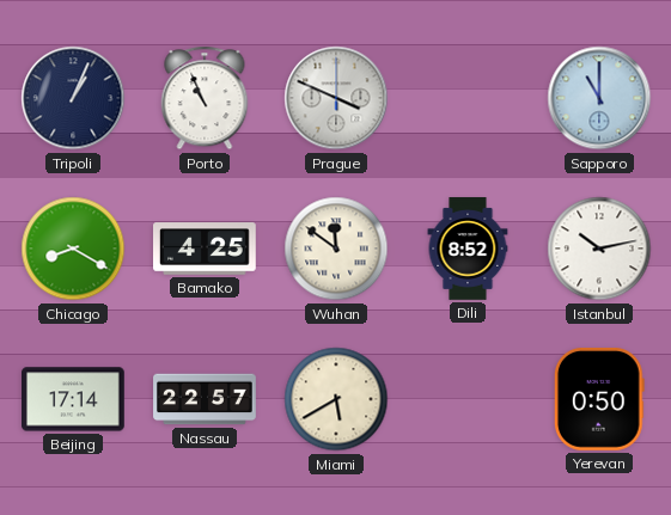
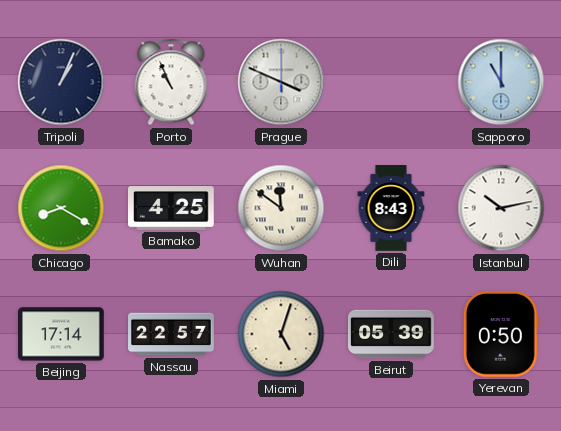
Dili: 8:52 -> 8:43
Miami: 5:40 -> 5:03
Beirut: none -> 05:39
